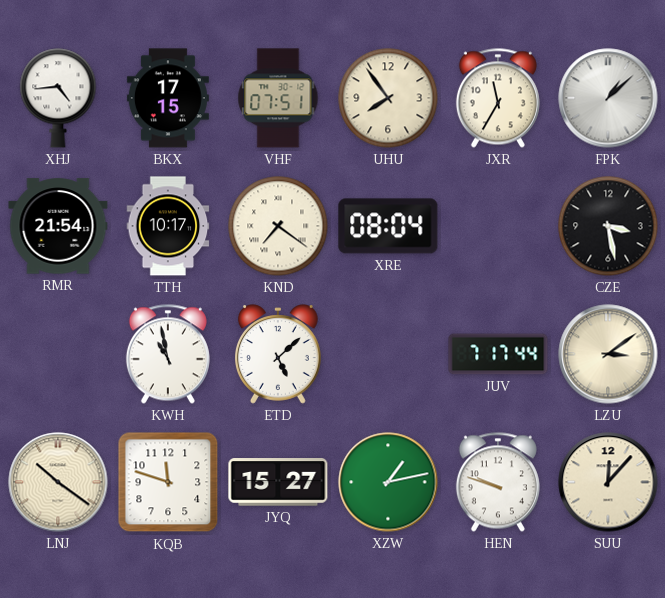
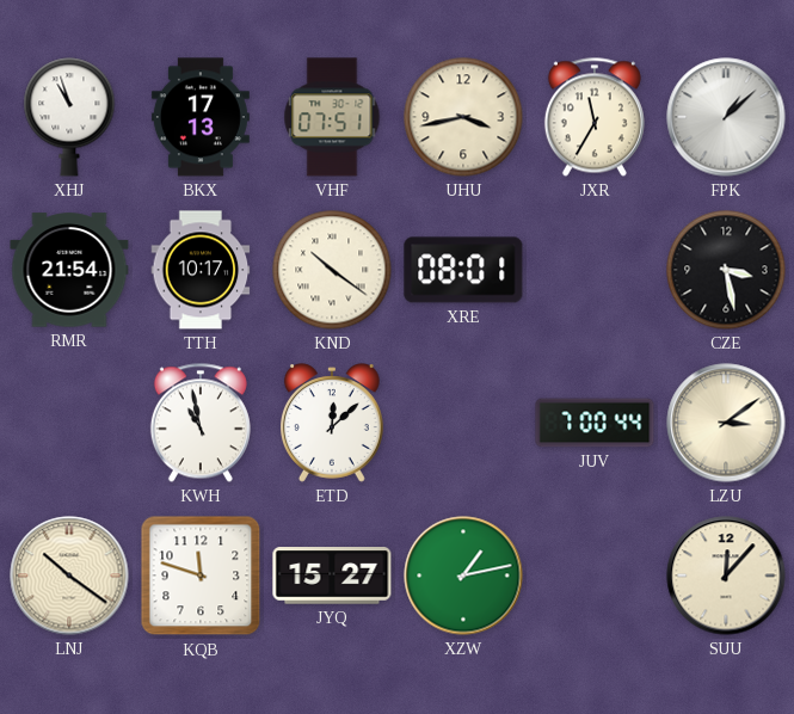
XHJ: 4:44 -> 10:57
BKX: 17:15 -> 17:13
UHU: 7:54 -> 3:43
KND: 7:21 -> 10:21
XRE: 08:04 -> 08:01
ETD: 5:08 -> 12:08
JUV: 7:17 -> 7:00
HEN: 9:48 -> none
